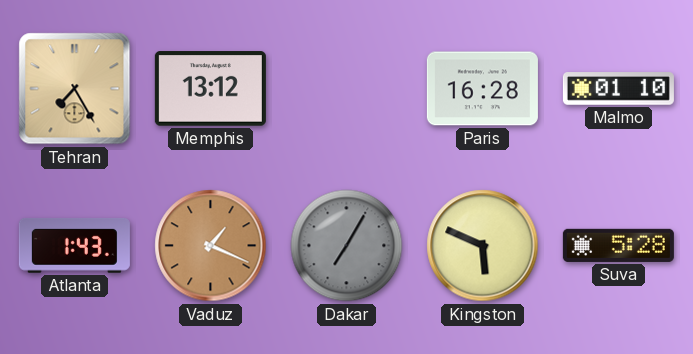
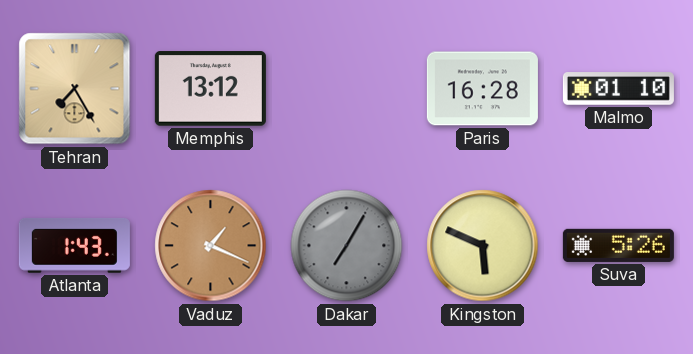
Suva: 5:28 -> 5:26
